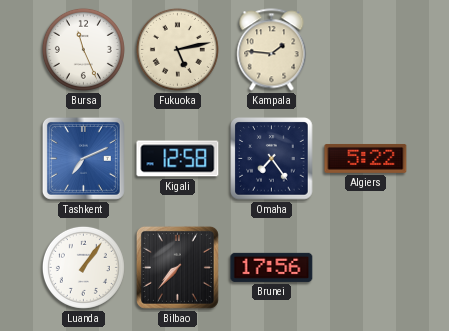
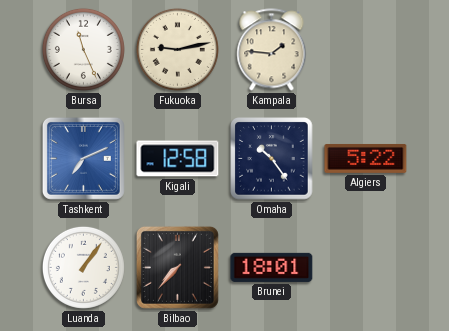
Fukuoka: 5:13 -> 9:13
Omaha: 7:24 -> 10:24
Brunei: 17:56 -> 18:01
